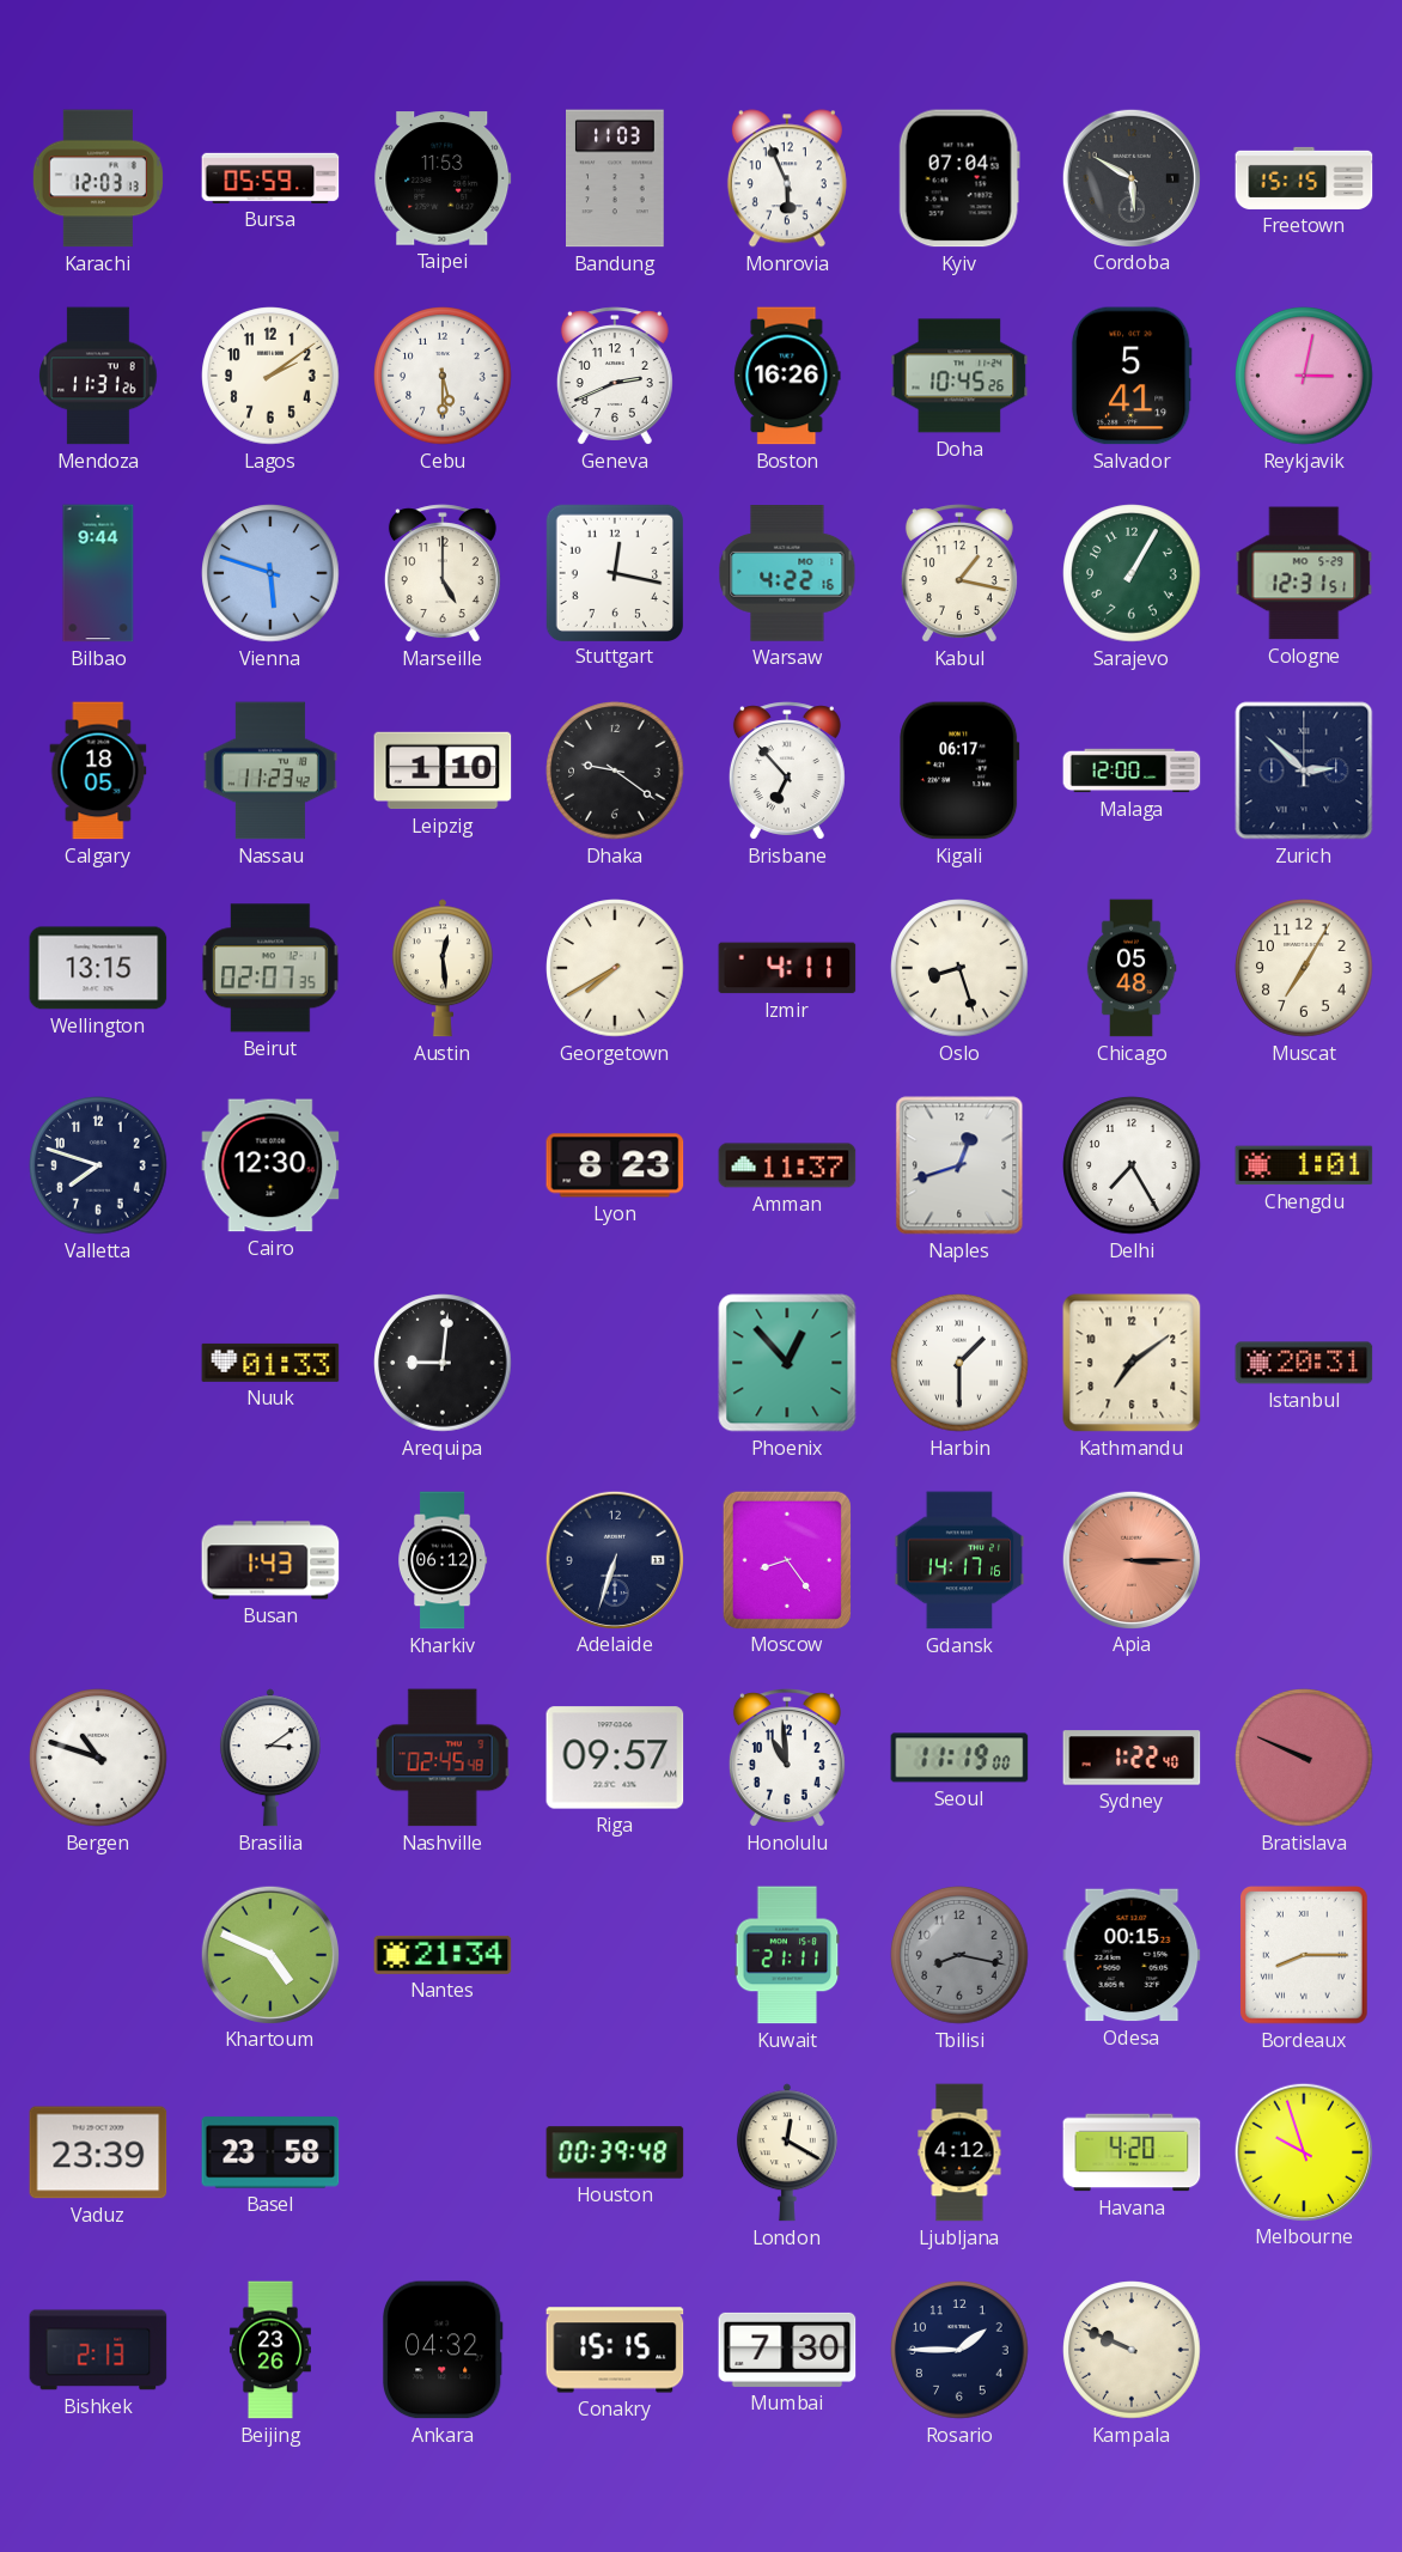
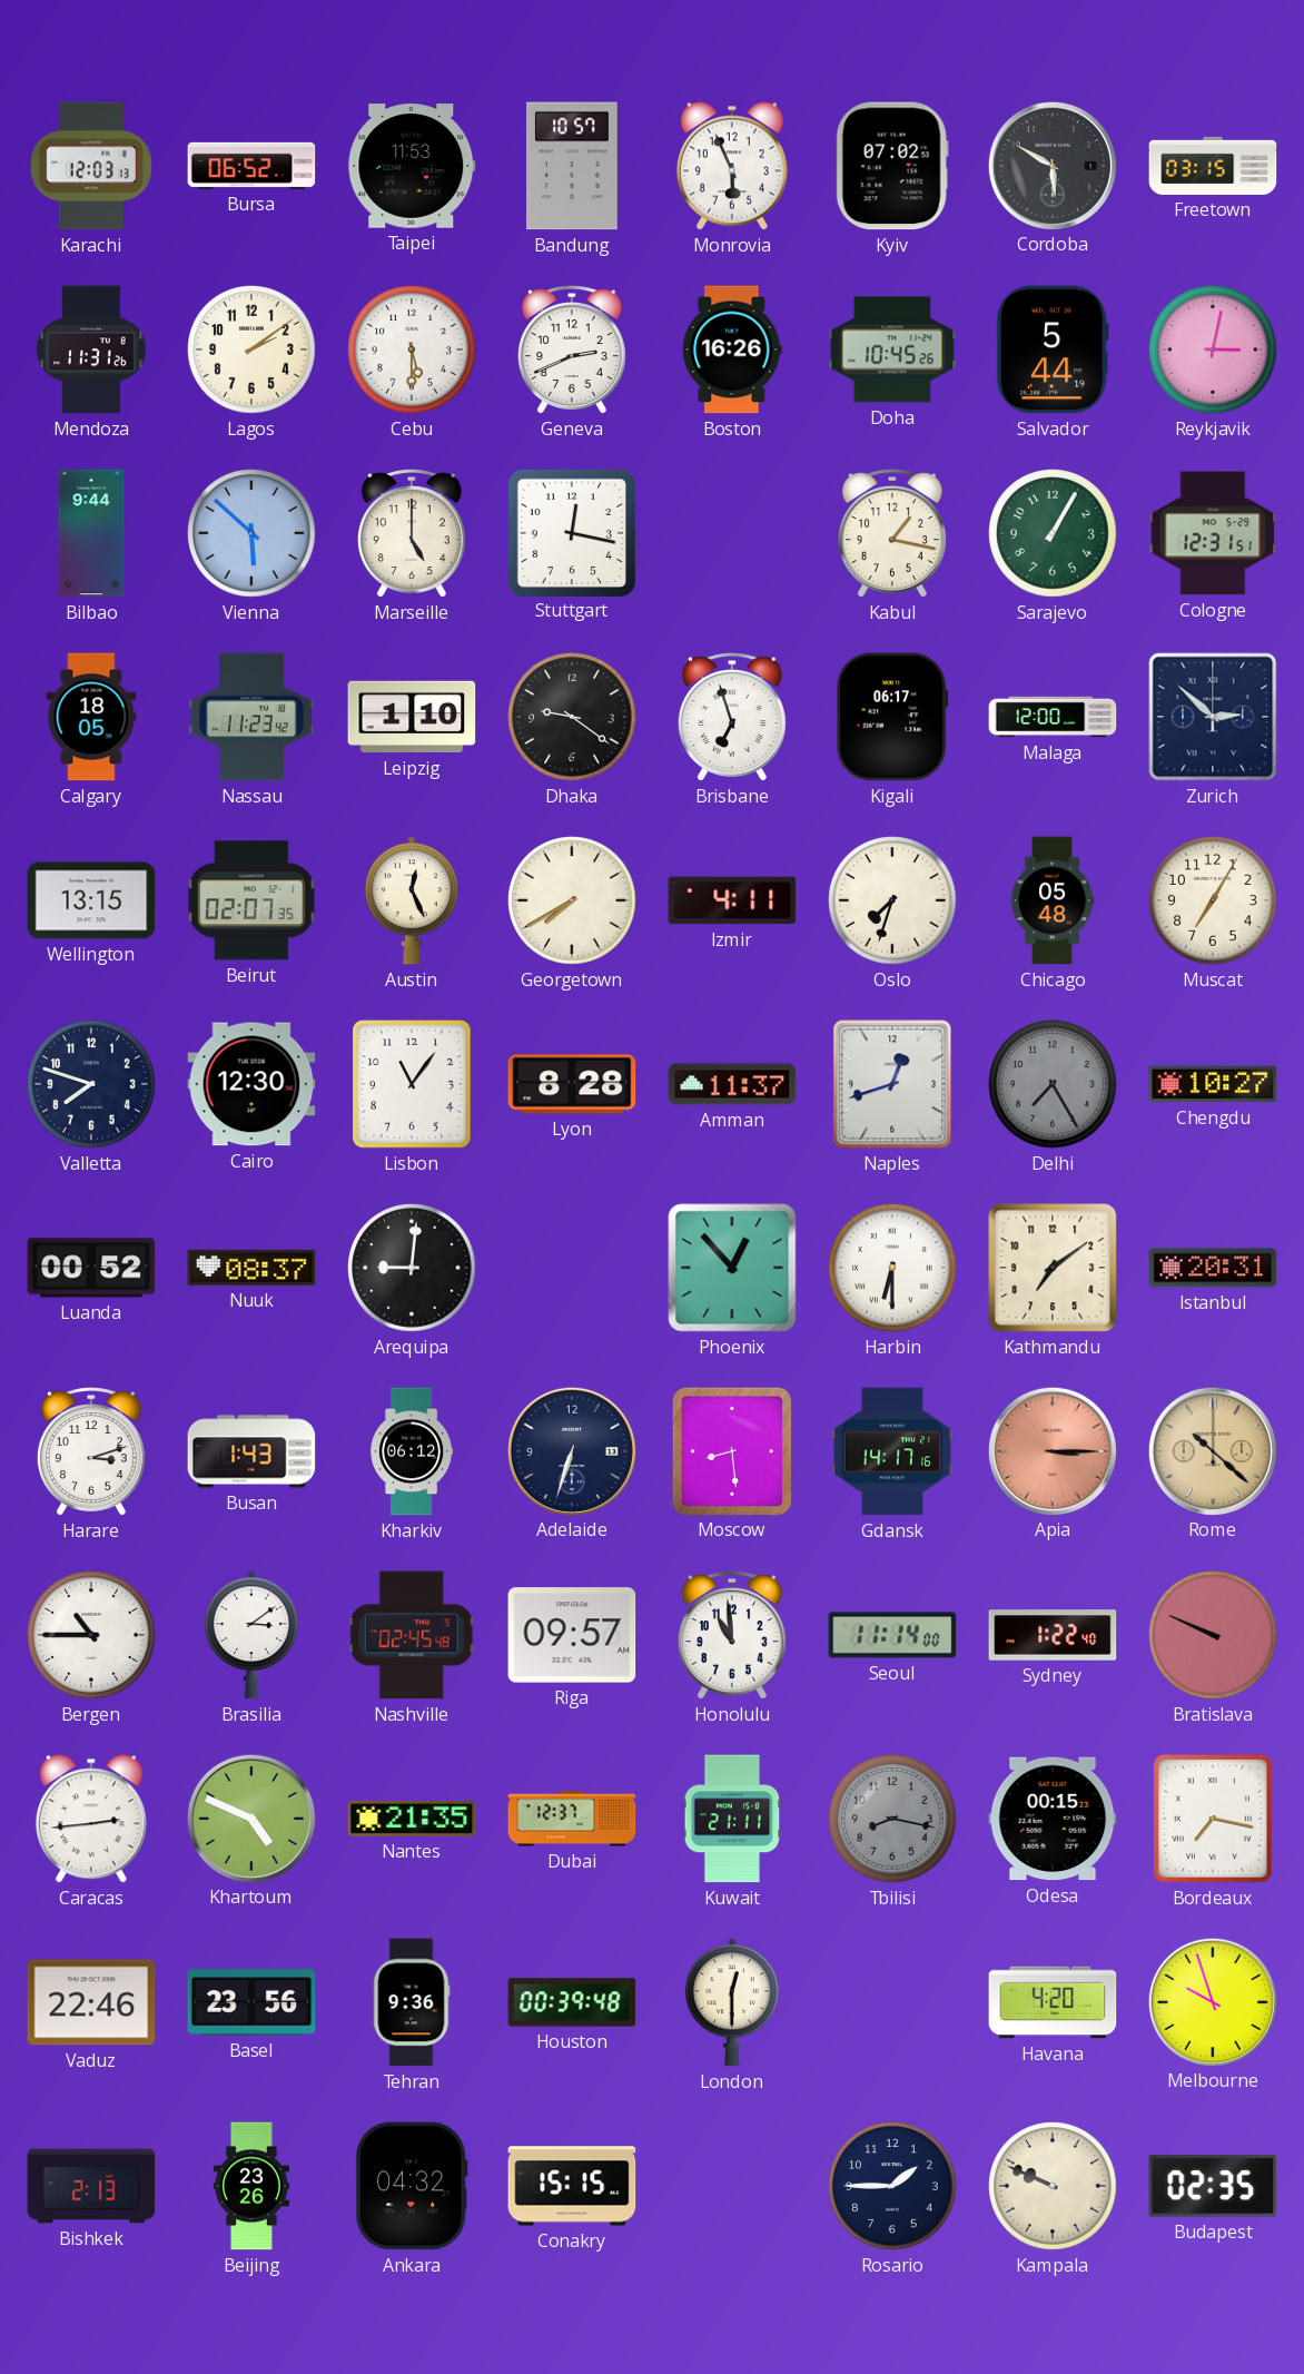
Bursa: 05:59 -> 06:52
Bandung: 11:03 -> 10:57
Kyiv: 07:04 -> 07:02
Freetown: 15:15 -> 03:15
Salvador: 5:41 -> 5:44
Vienna: 5:48 -> 5:52
Warsaw: 4:22 -> none
Brisbane: 6:53 -> 6:57
Austin: 12:29 -> 12:26
Oslo: 8:27 -> 7:33
Lisbon: none -> 11:06
Lyon: 8:23 -> 8:28
Delhi dial: white -> grey
Chengdu: 1:01 -> 10:27
Luanda: none -> 00:52
Nuuk: 01:33 -> 08:37
Harbin: 1:30 -> 6:30
Harare: none -> 3:12
Moscow: 8:24 -> 8:29
Rome: none -> 10:22
Bergen: 10:48 -> 10:45
Seoul: 11:19 -> 11:14
Caracas: none -> 2:44
Nantes: 21:34 -> 21:35
Dubai: none -> 12:37
Bordeaux: 8:15 -> 7:17
Vaduz: 23:39 -> 22:46
Basel: 23:58 -> 23:56
Tehran: none -> 9:36
London: 12:20 -> 12:30
Ljubljana: 4:12 -> none
Mumbai: 7:30 -> none
Budapest: none -> 02:35
